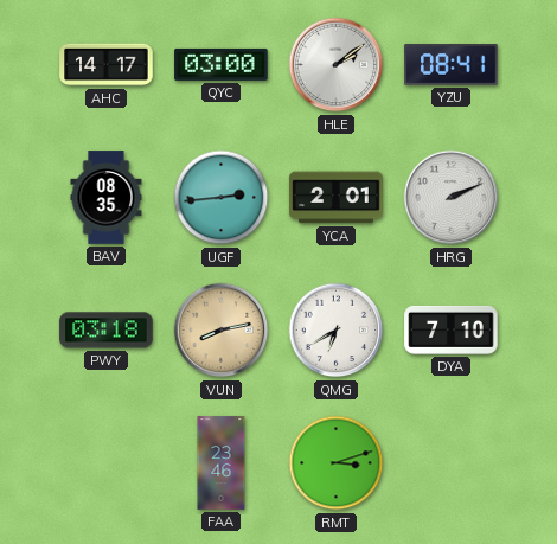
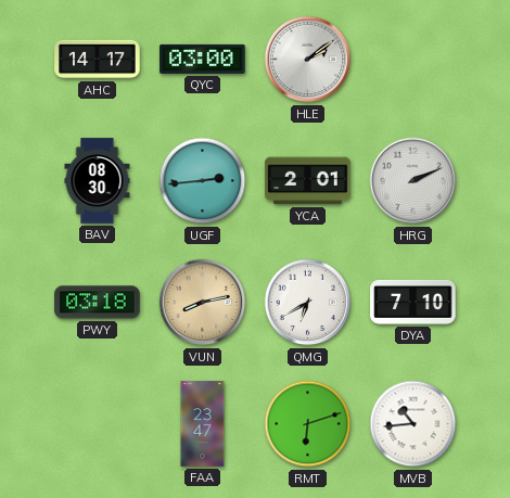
YZU: 08:41 -> none
BAV: 08:35 -> 08:30
FAA: 23:46 -> 23:47
RMT: 3:12 -> 6:12
MVB: none -> 10:44
